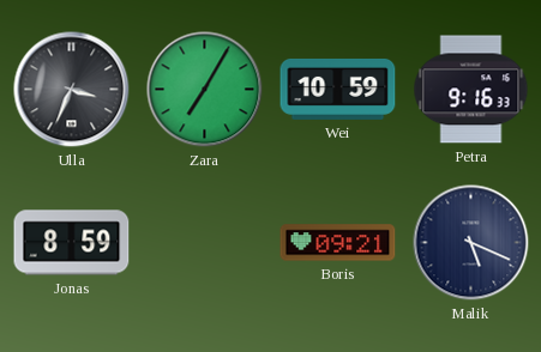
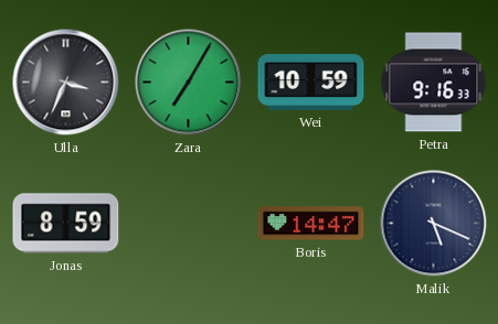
Boris: 09:21 -> 14:47
